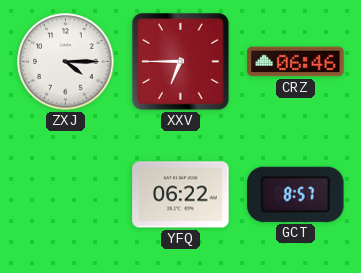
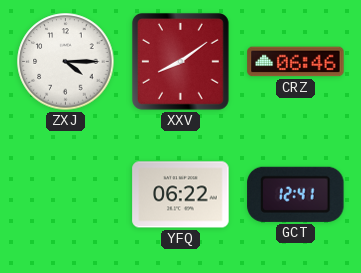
XXV: 6:45 -> 8:09
GCT: 8:57 -> 12:41
